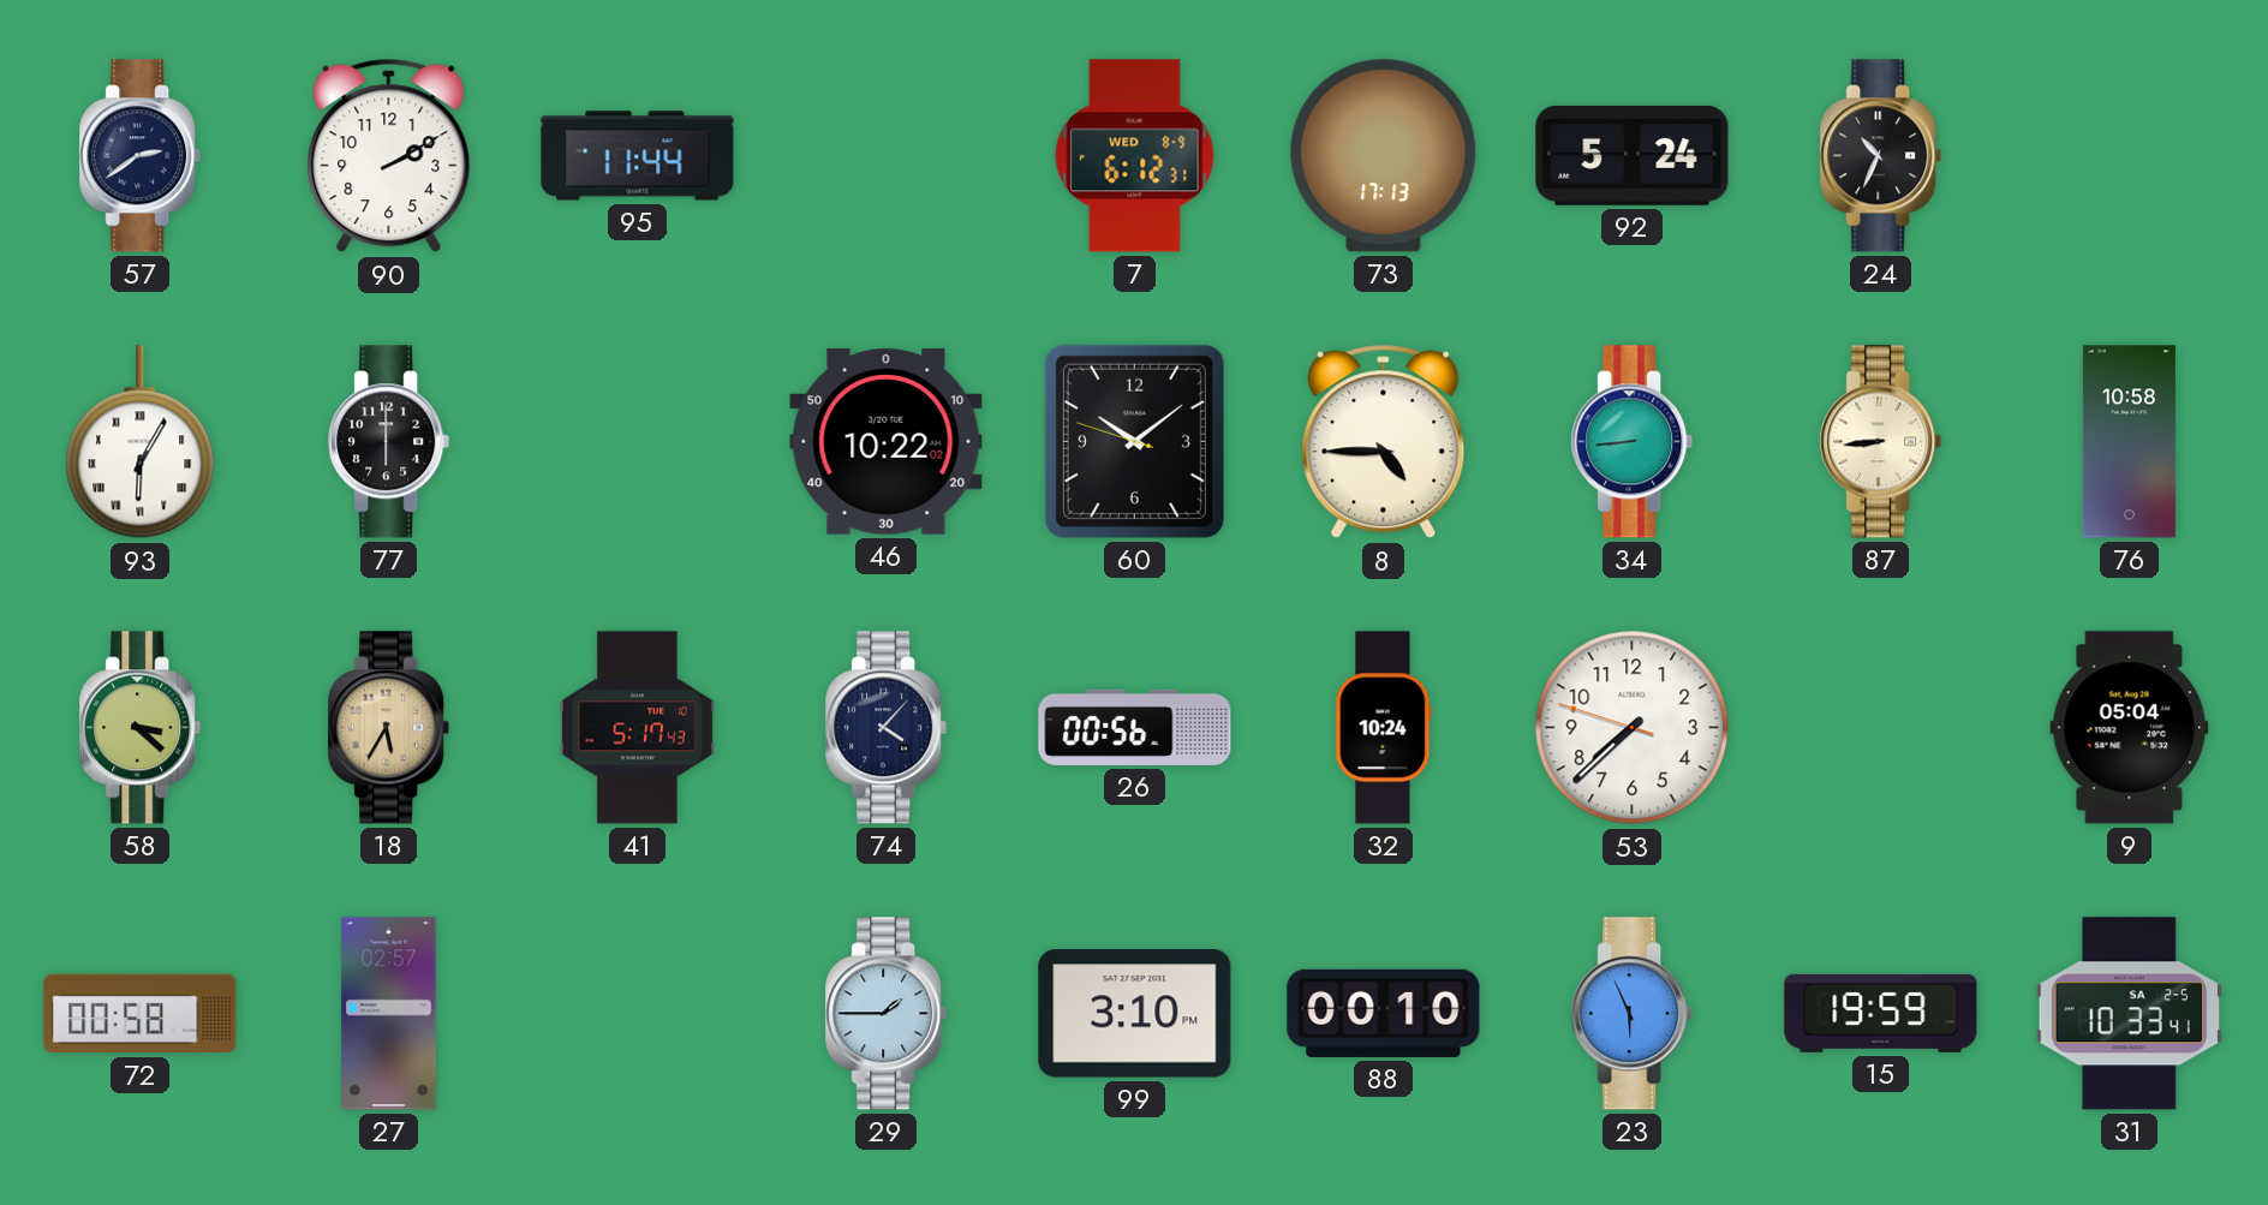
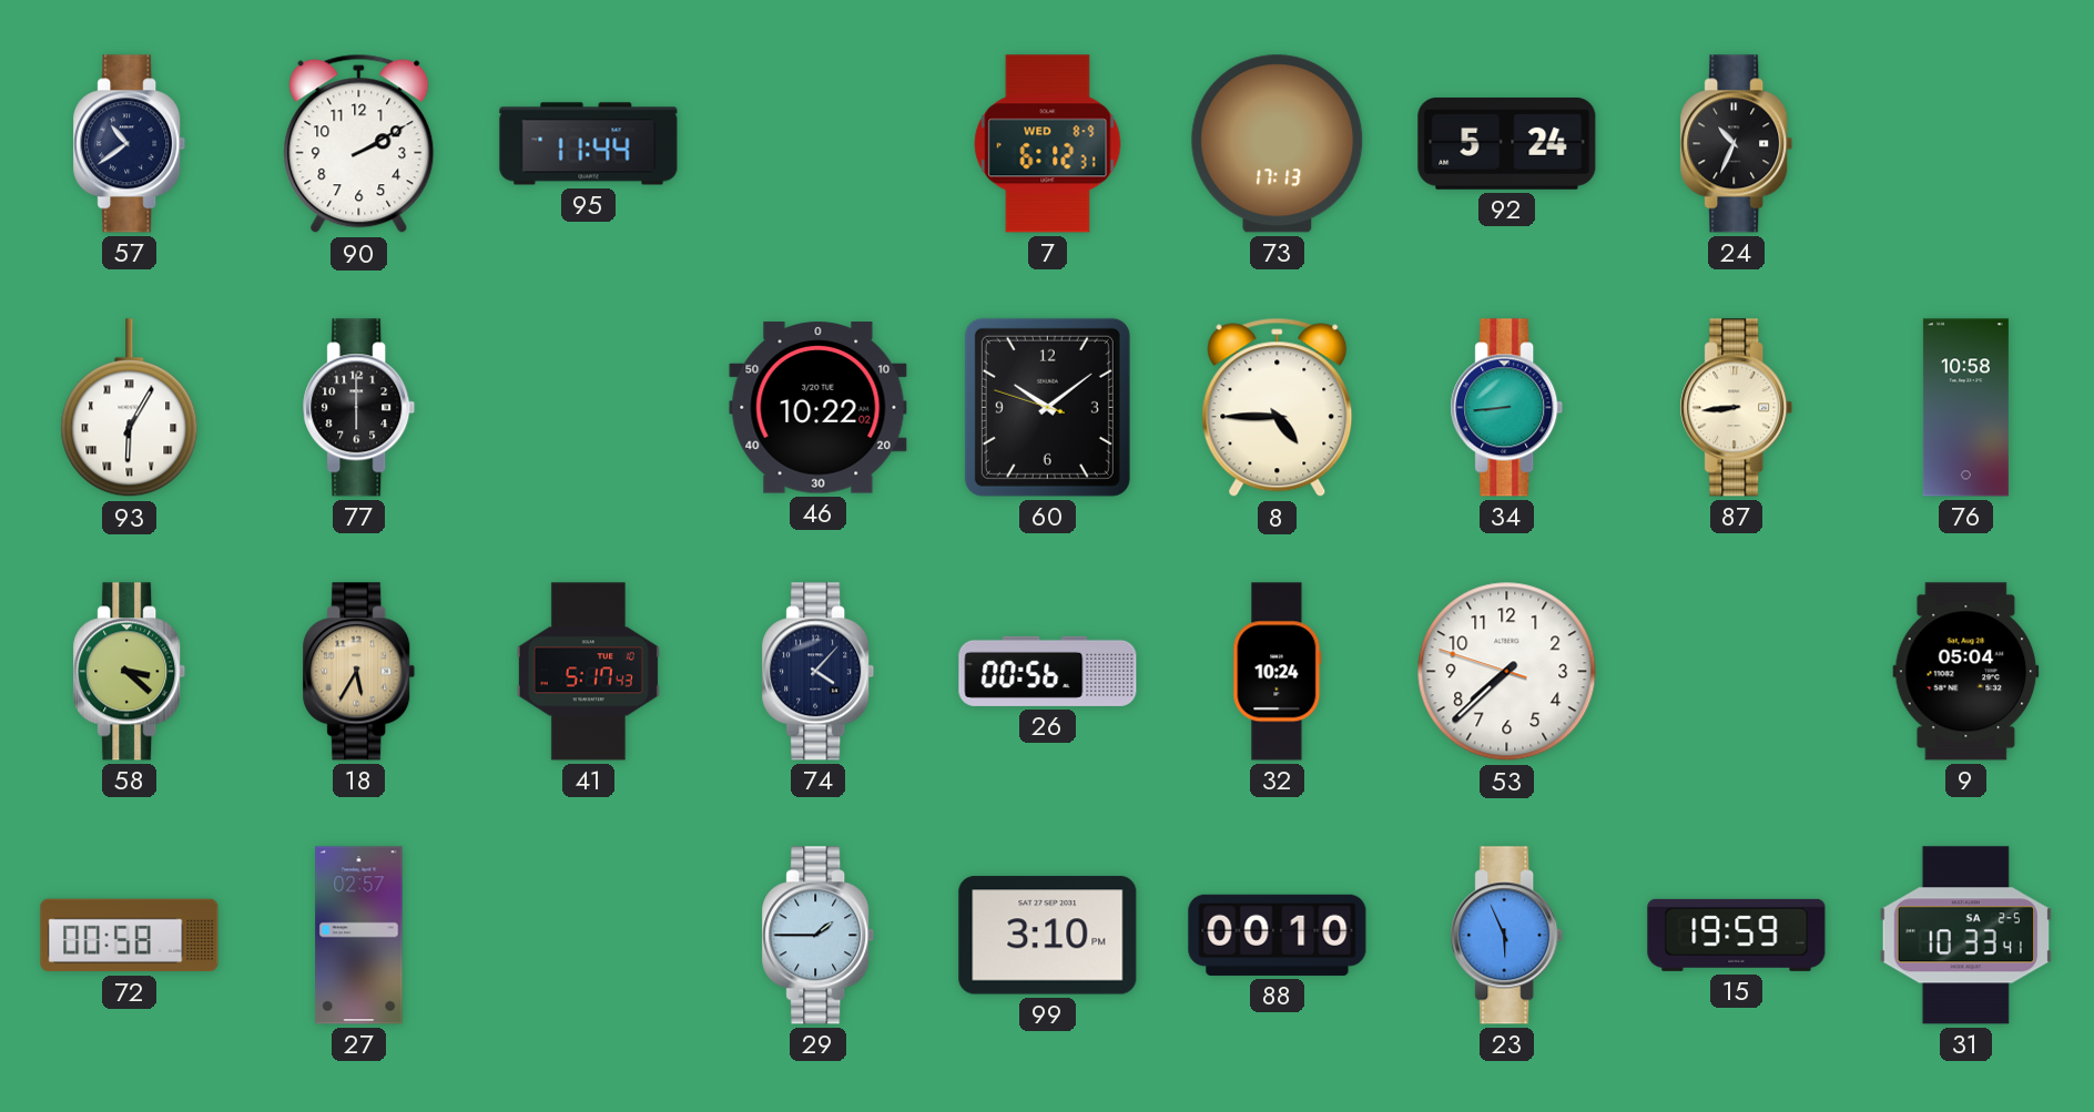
57: 2:39 -> 10:39
